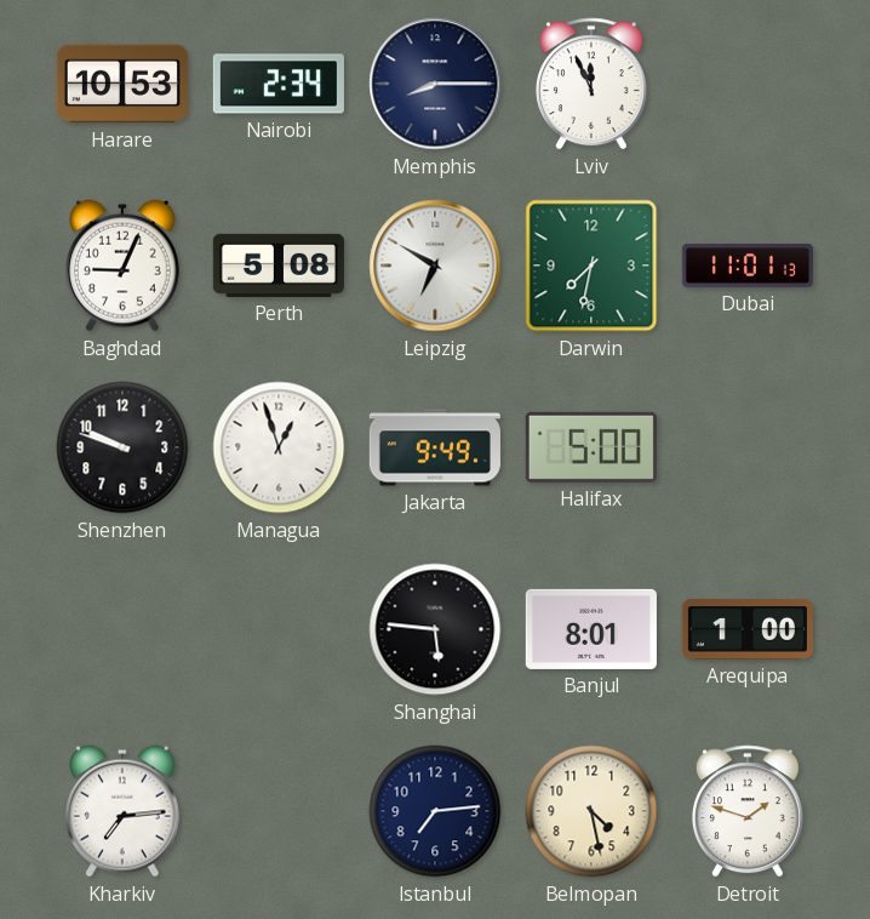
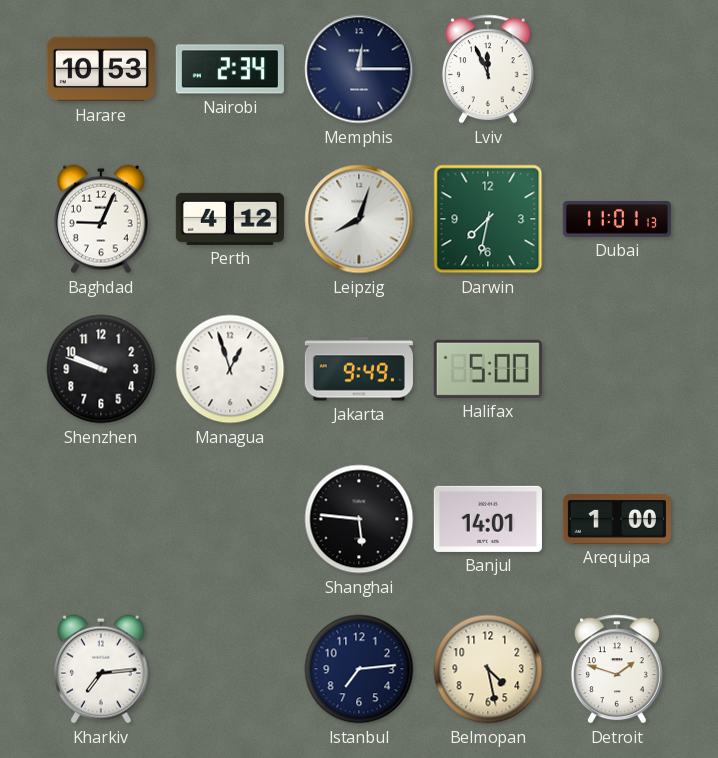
Memphis: 8:15 -> 12:15
Perth: 5:08 -> 4:12
Leipzig: 6:50 -> 8:03
Banjul: 8:01 -> 14:01
